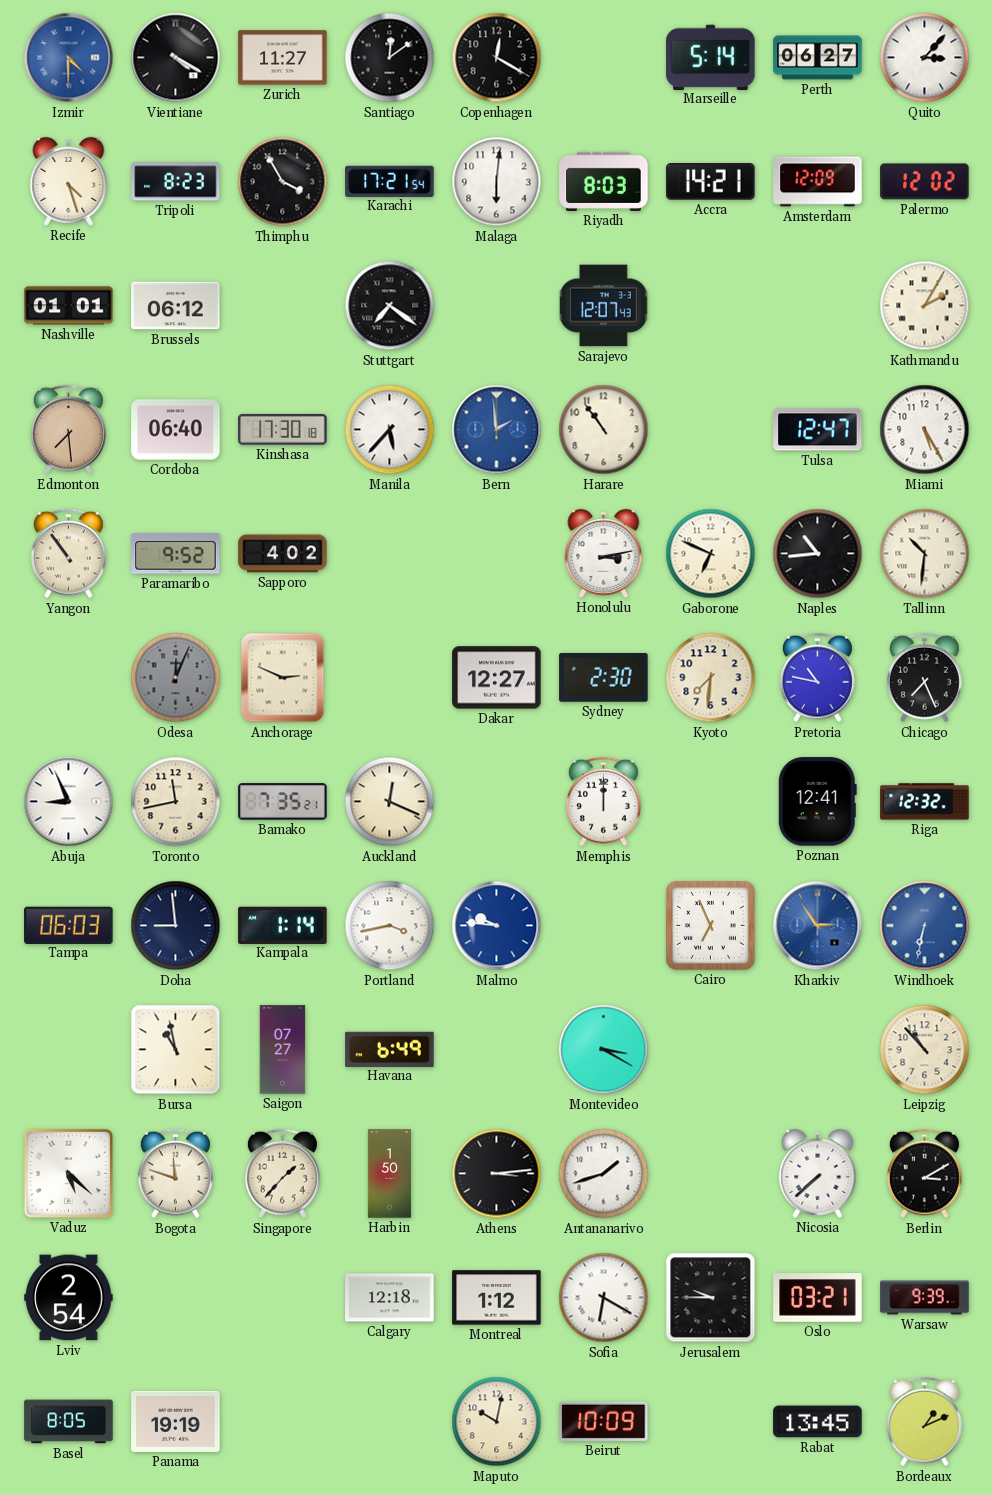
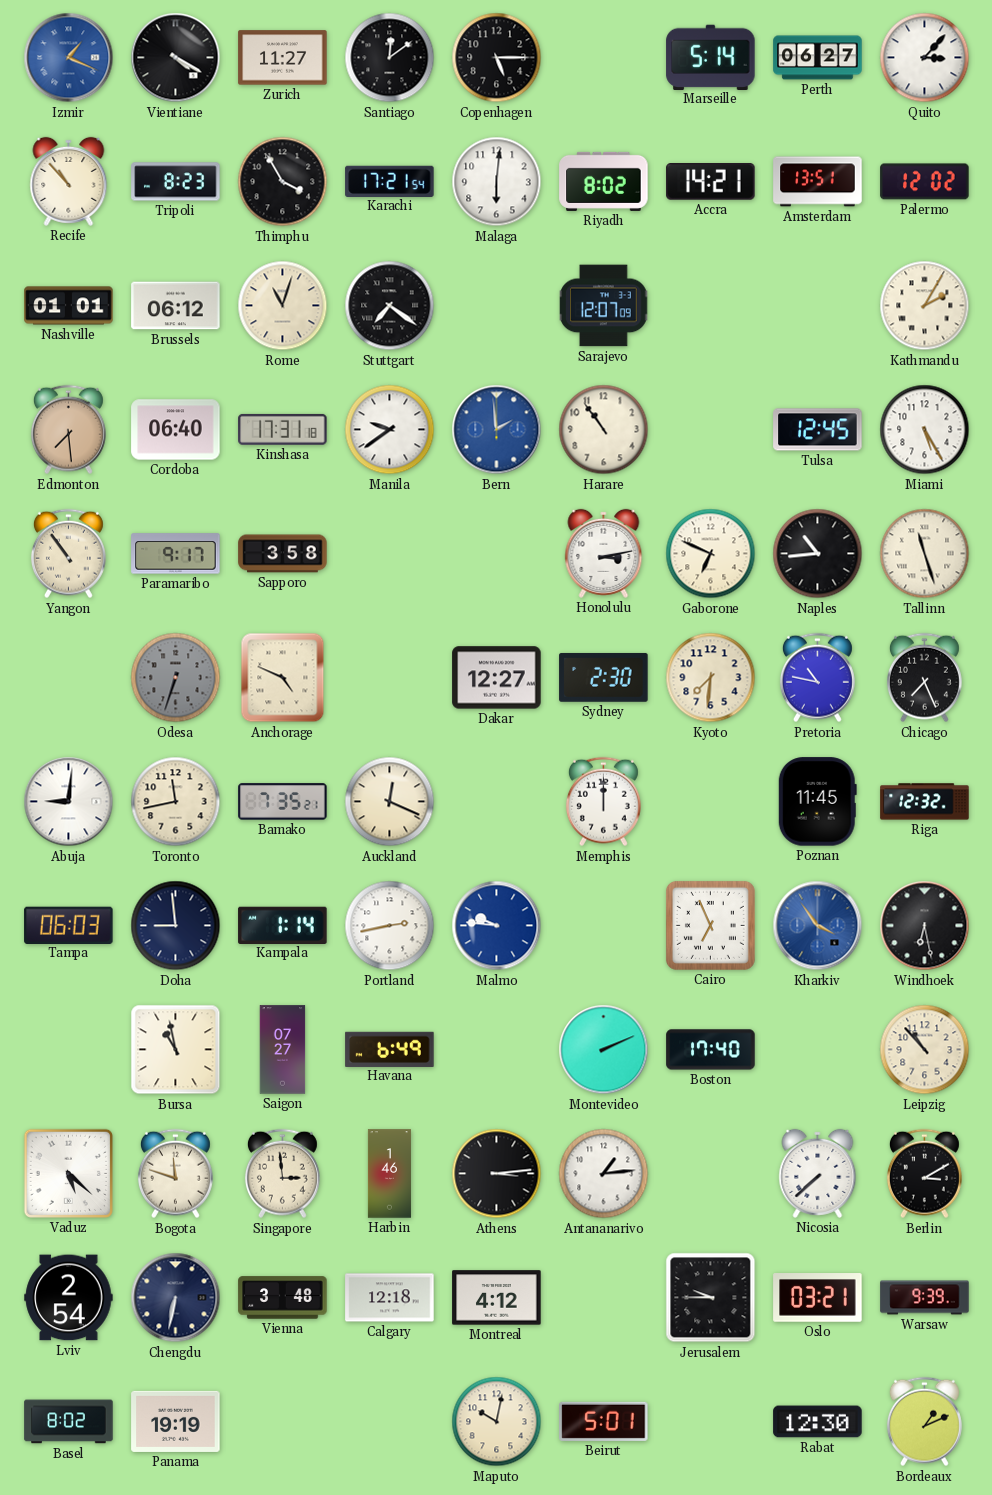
Izmir: 4:30 -> 1:19
Copenhagen: 12:20 -> 5:15
Recife: 4:27 -> 10:53
Riyadh: 8:03 -> 8:02
Amsterdam: 12:09 -> 13:51
Rome: none -> 11:03
Sarajevo: 12:07:43 -> 12:07:09
Kinshasa: 17:30 -> 17:31
Manila: 5:37 -> 9:39
Tulsa: 12:47 -> 12:45
Paramaribo: 9:52 -> 9:17
Sapporo: 4:02 -> 3:58
Tallinn: 10:31 -> 11:27
Odesa: 12:04 -> 6:33
Anchorage: 2:49 -> 4:49
Abuja: 8:56 -> 9:01
Poznan: 12:41 -> 11:45
Portland: 3:43 -> 2:43
Kharkiv: 2:54 -> 3:54
Windhoek: 6:32 -> 6:28
Windhoek dial: blue -> black
Montevideo: 3:20 -> 2:11
Boston: none -> 17:40
Singapore: 1:37 -> 2:59
Harbin: 1:50 -> 1:46
Antananarivo: 1:42 -> 1:14
Chengdu: none -> 6:32
Vienna: none -> 3:48
Montreal: 1:12 -> 4:12
Sofia: 6:20 -> none
Basel: 8:05 -> 8:02
Beirut: 10:09 -> 5:01
Rabat: 13:45 -> 12:30
